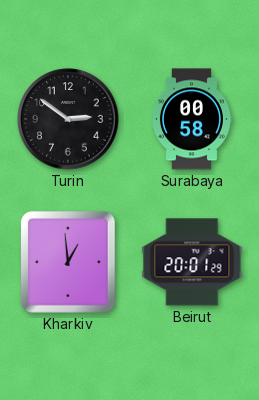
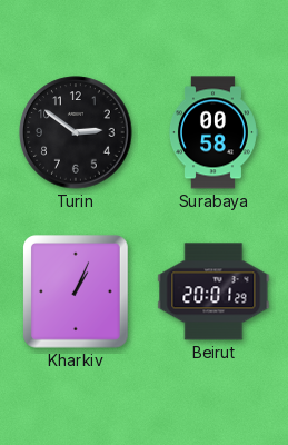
Kharkiv: 12:59 -> 1:04
